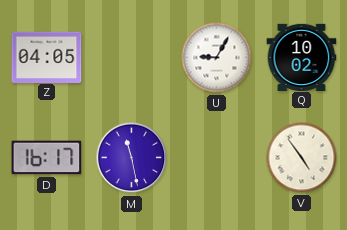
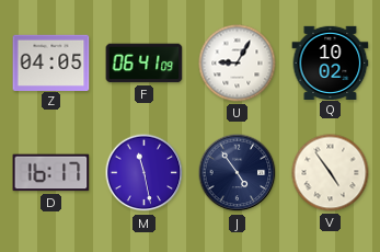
F: none -> 06:41
J: none -> 4:54
